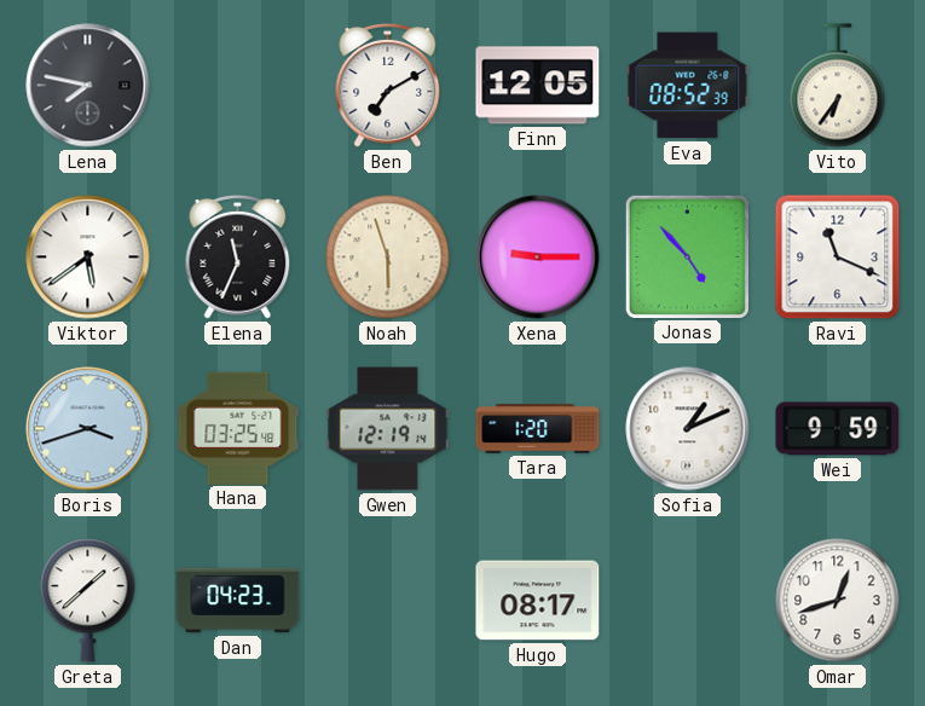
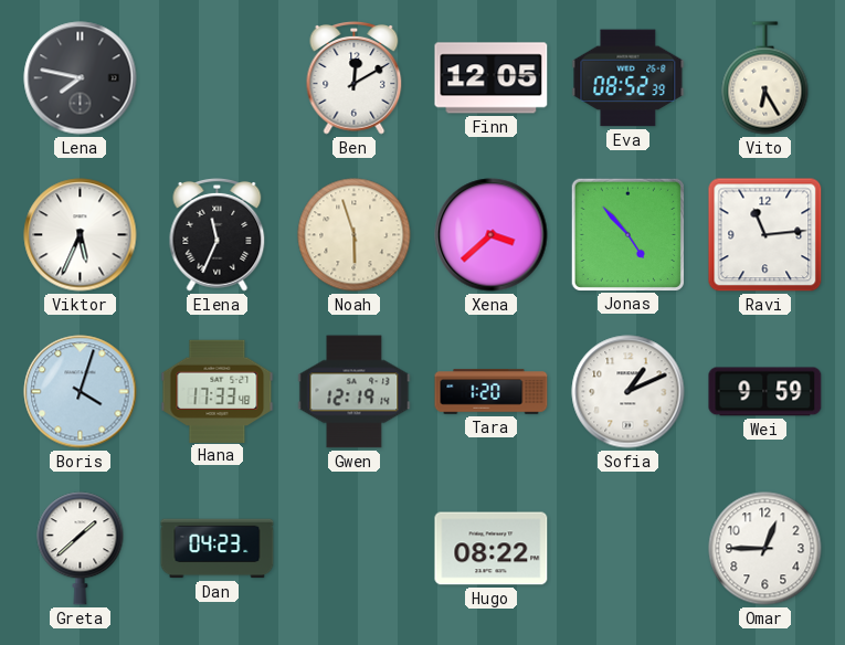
Ben: 7:10 -> 12:10
Vito: 6:36 -> 6:25
Viktor: 5:39 -> 5:34
Xena: 9:15 -> 3:38
Ravi: 11:19 -> 11:14
Boris: 3:42 -> 4:03
Hana: 03:25 -> 17:33
Hugo: 08:17 -> 08:22
Omar: 12:42 -> 12:45
